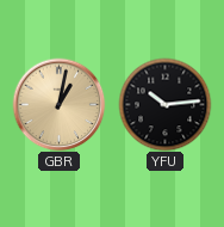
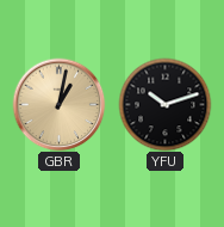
YFU: 10:14 -> 10:12
